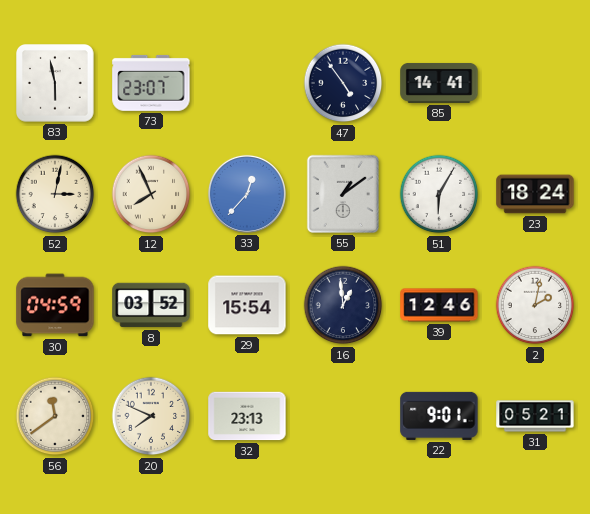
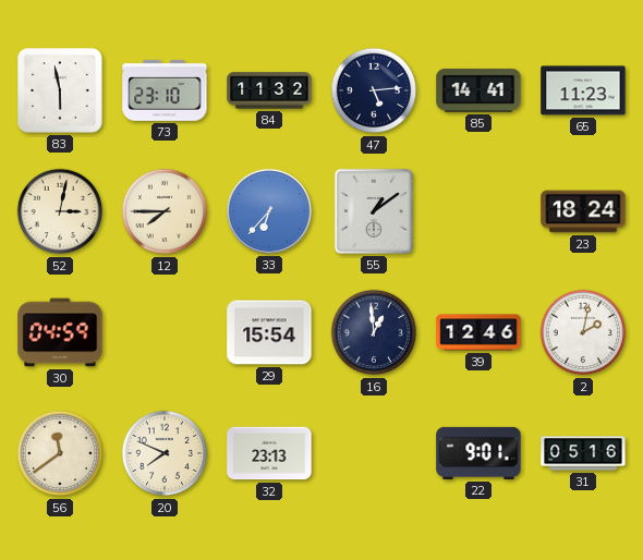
73: 23:07 -> 23:10
84: none -> 11:32
47: 4:54 -> 5:14
65: none -> 11:23
12: 7:56 -> 7:45
33: 12:37 -> 6:37
51: 6:05 -> none
8: 03:52 -> none
31: 05:21 -> 05:16
